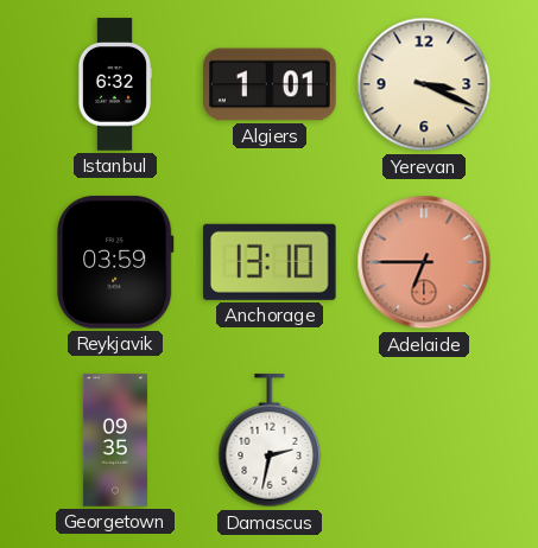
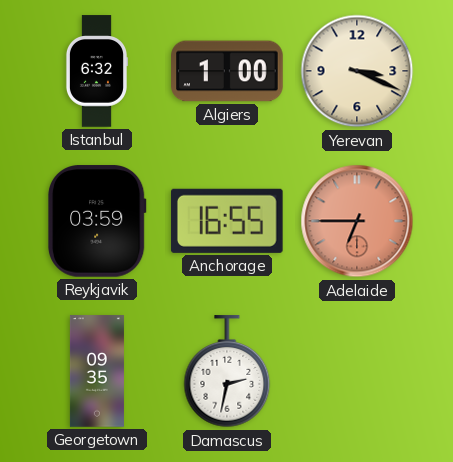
Algiers: 1:01 -> 1:00
Anchorage: 13:10 -> 16:55
